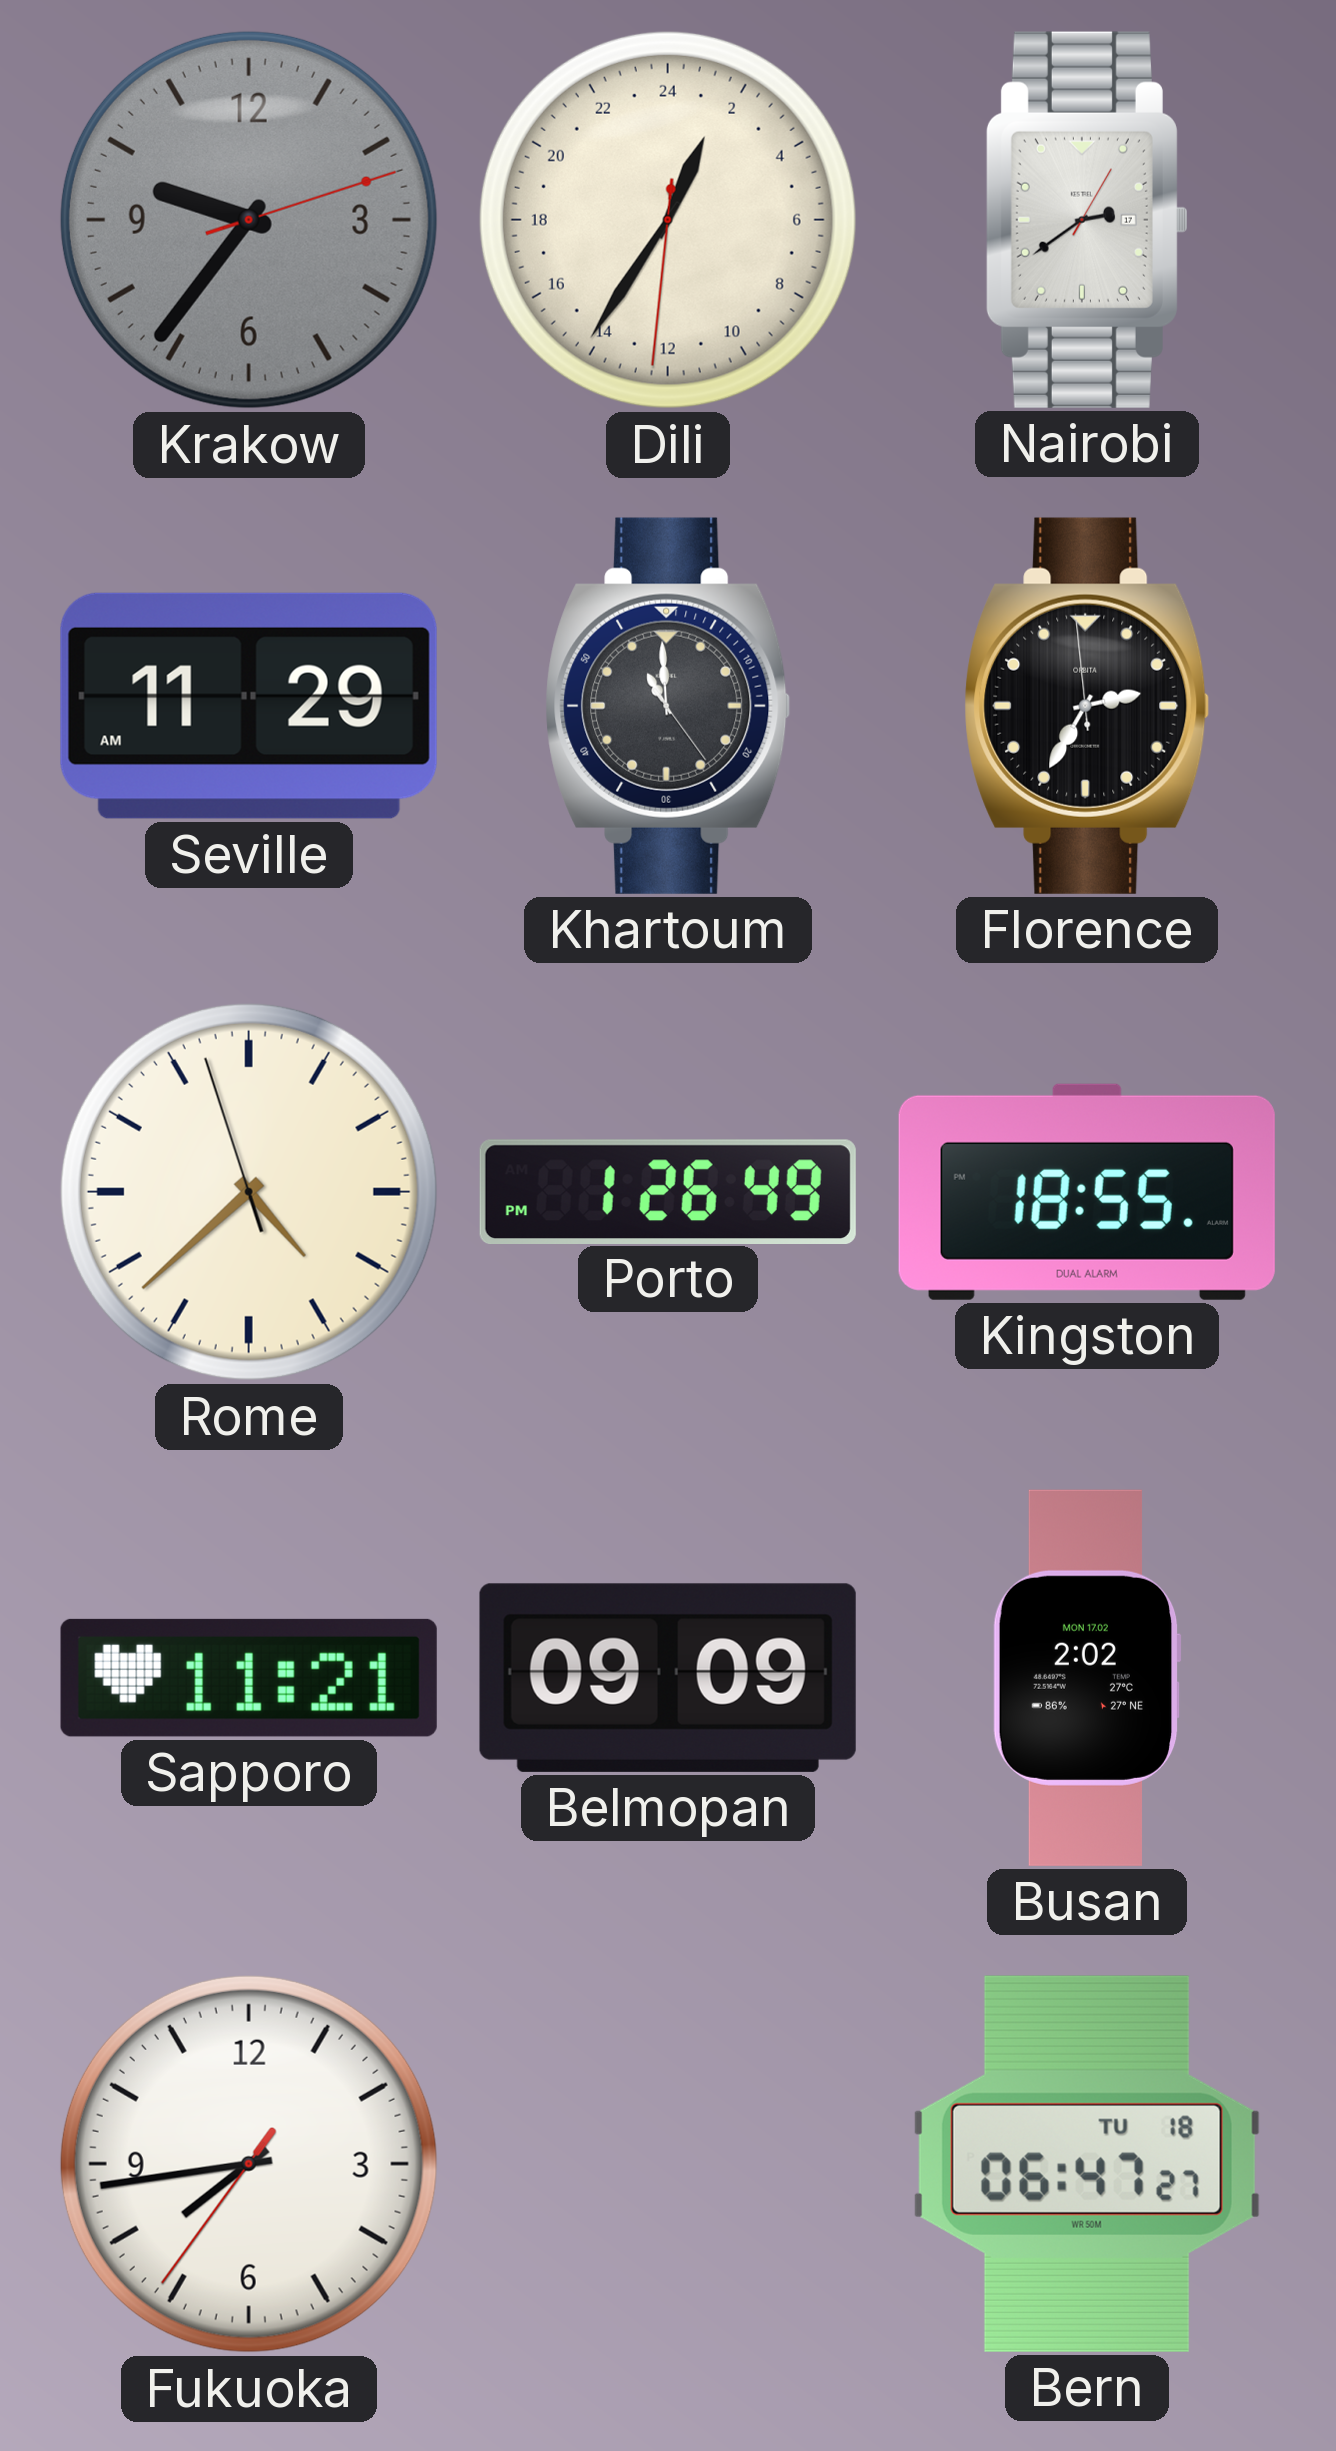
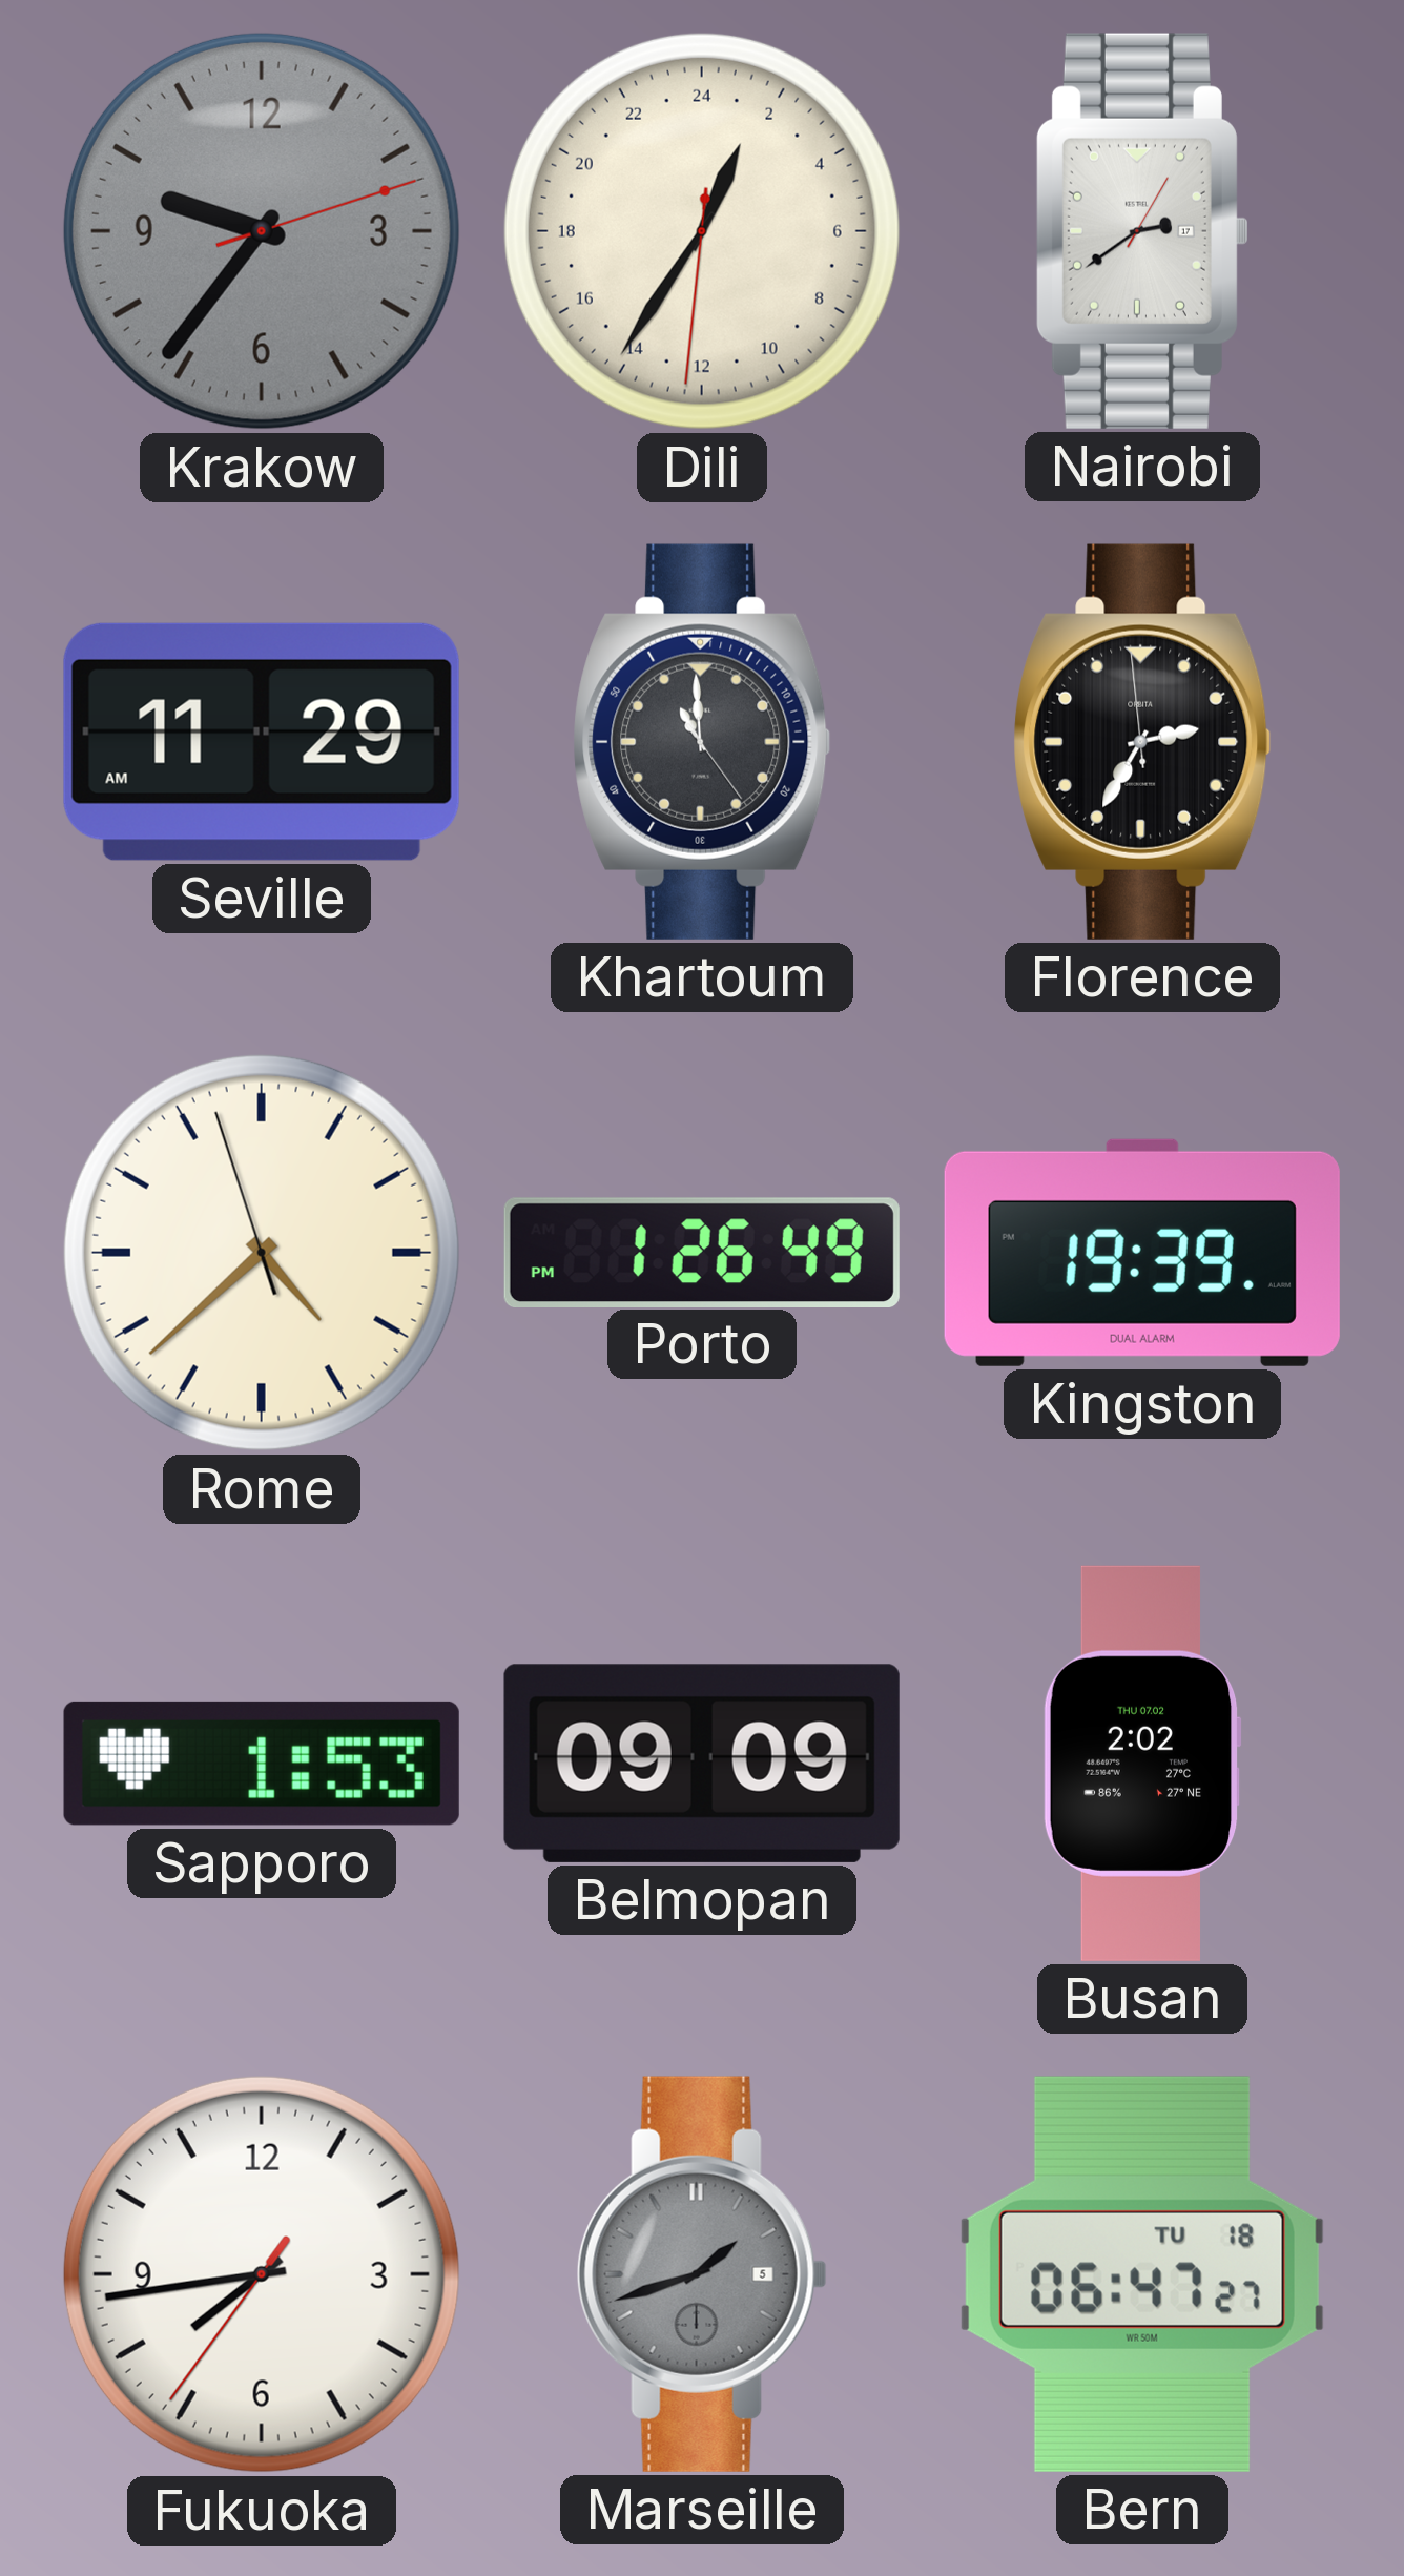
Kingston: 18:55 -> 19:39
Sapporo: 11:21 -> 1:53
Busan date: MON 17.02 -> THU 07.02
Marseille: none -> 1:42
